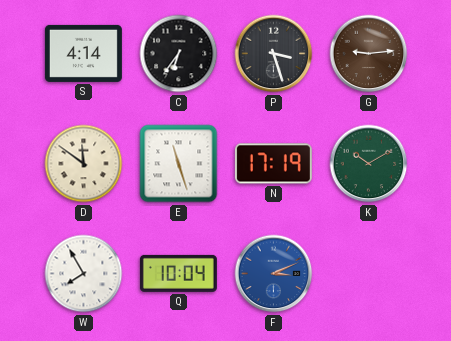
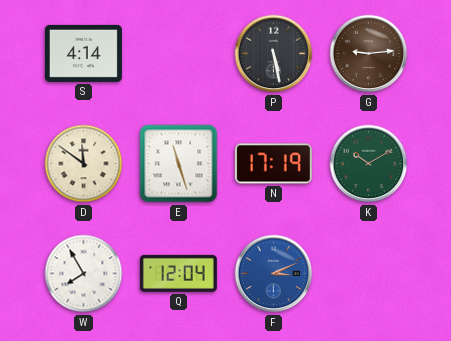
C: 6:36 -> none
P: 3:27 -> 5:28
Q: 10:04 -> 12:04
